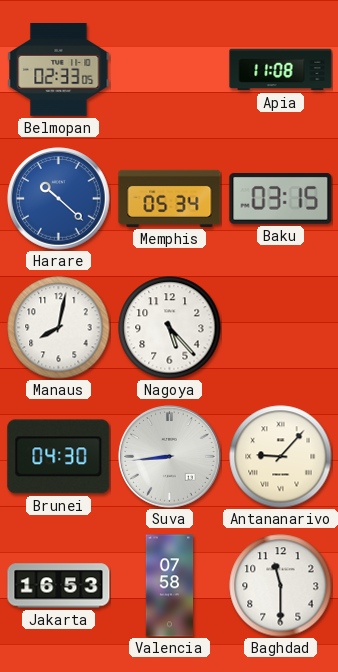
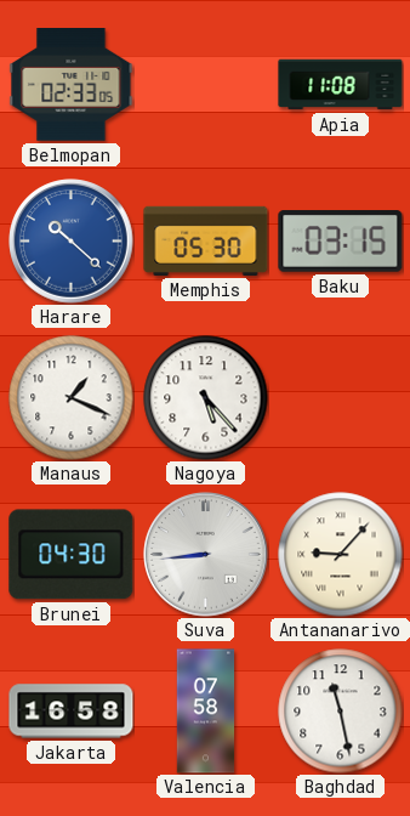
Memphis: 05:34 -> 05:30
Manaus: 8:02 -> 1:19
Jakarta: 16:53 -> 16:58
Baghdad: 11:30 -> 11:28
